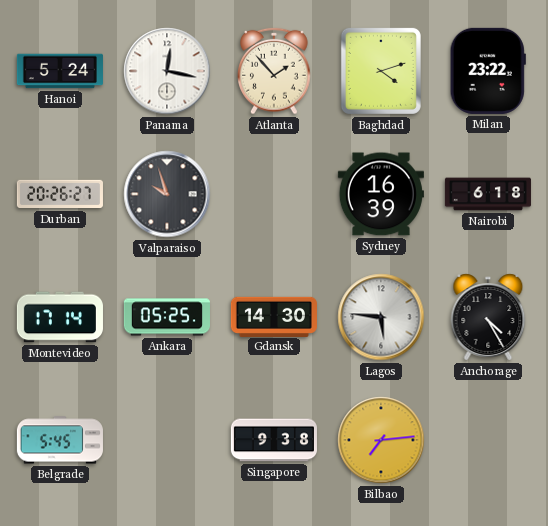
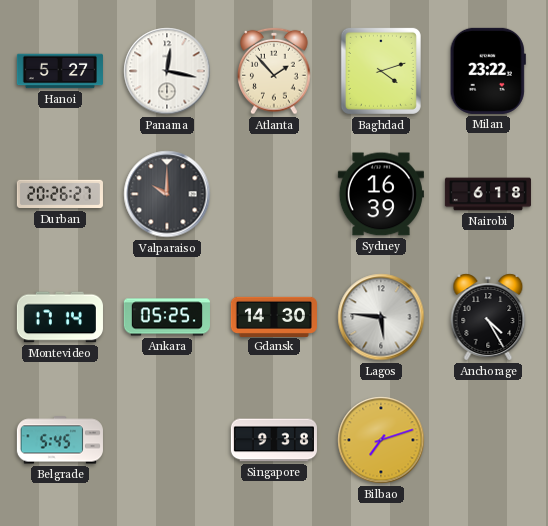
Hanoi: 5:24 -> 5:27
Valparaiso: 9:57 -> 10:00
Bilbao: 7:14 -> 7:12
